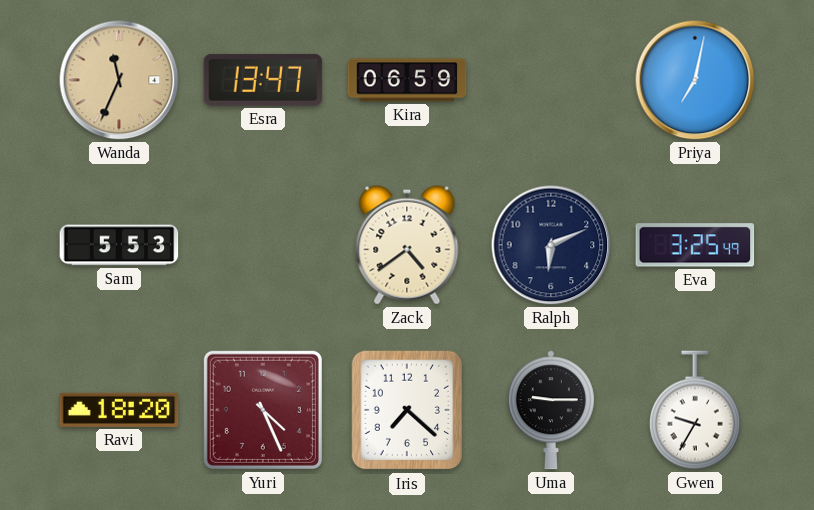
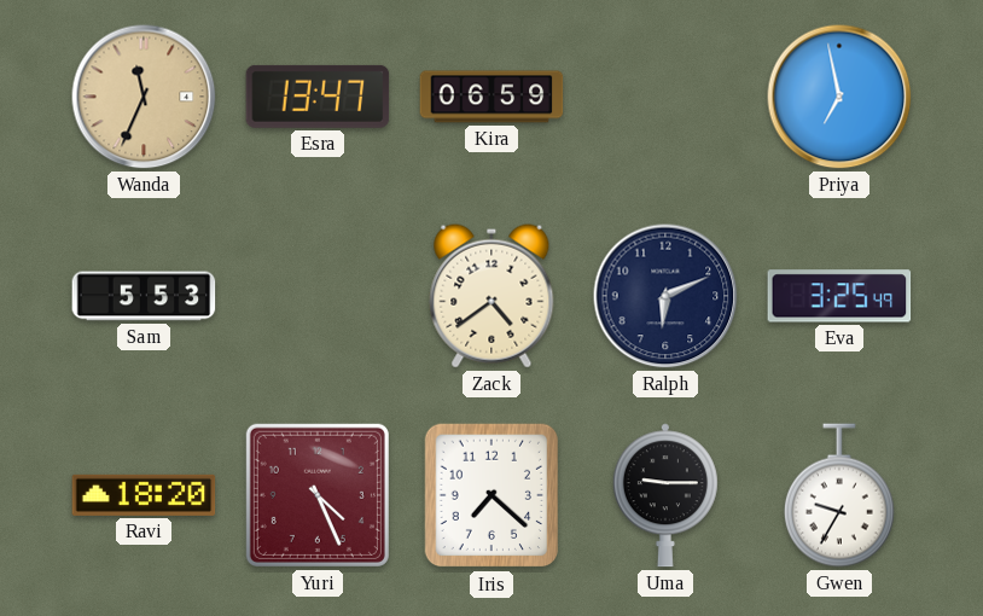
Priya: 7:02 -> 6:58
